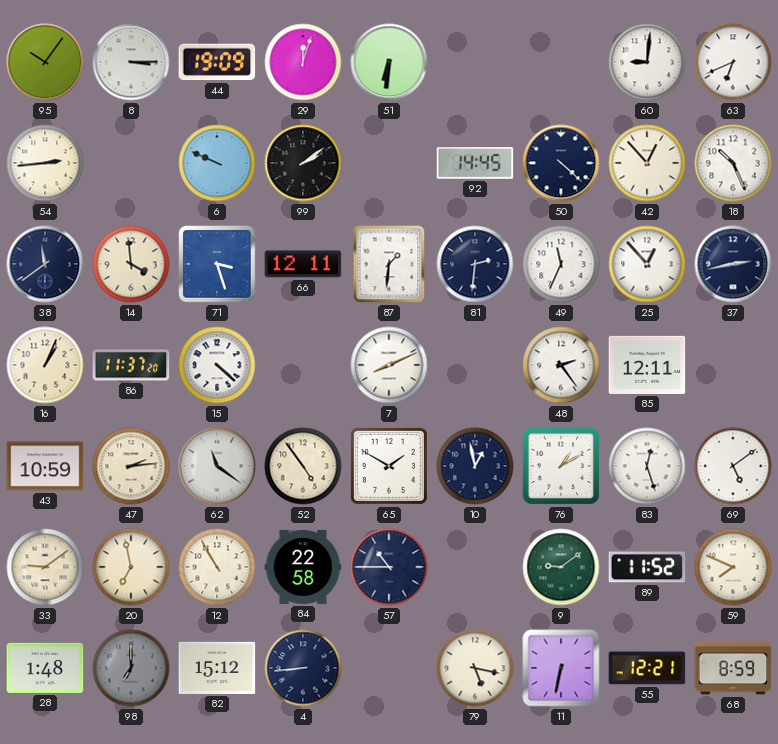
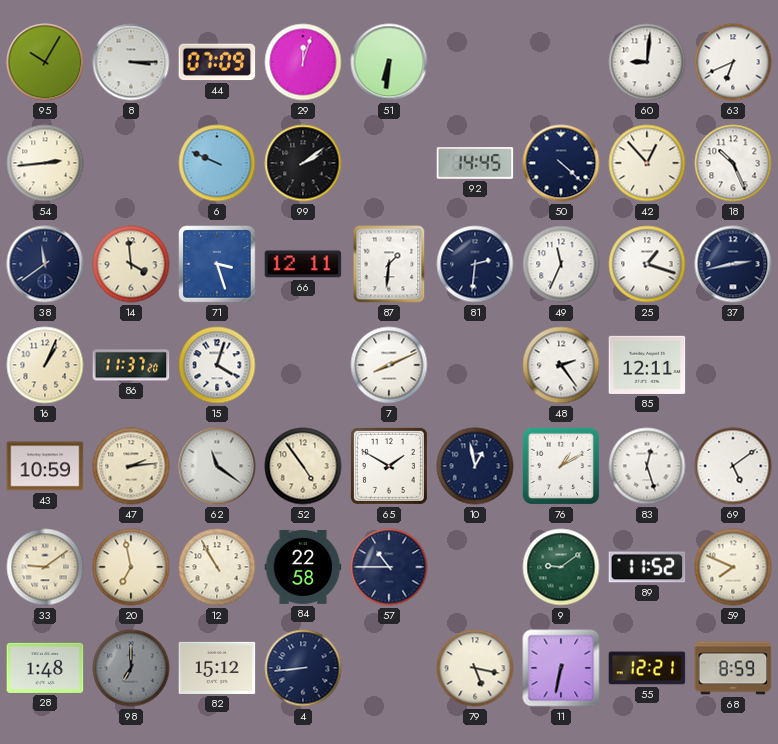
95: 10:06 -> 10:05
44: 19:09 -> 07:09
25: 12:53 -> 1:18
15: 4:22 -> 4:03
